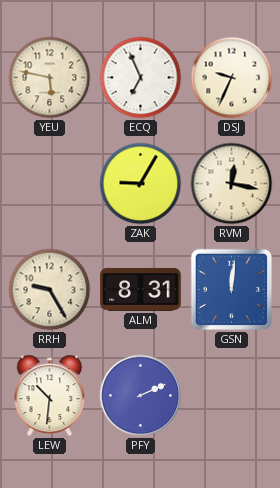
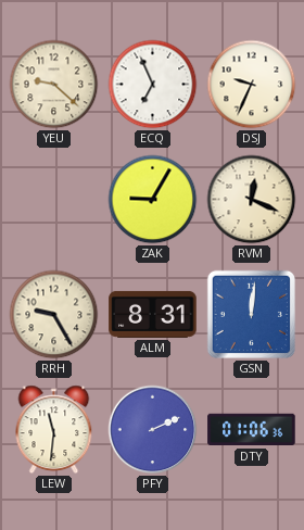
YEU: 5:47 -> 9:22
RVM: 12:17 -> 12:19
LEW: 10:31 -> 11:31
DTY: none -> 01:06
